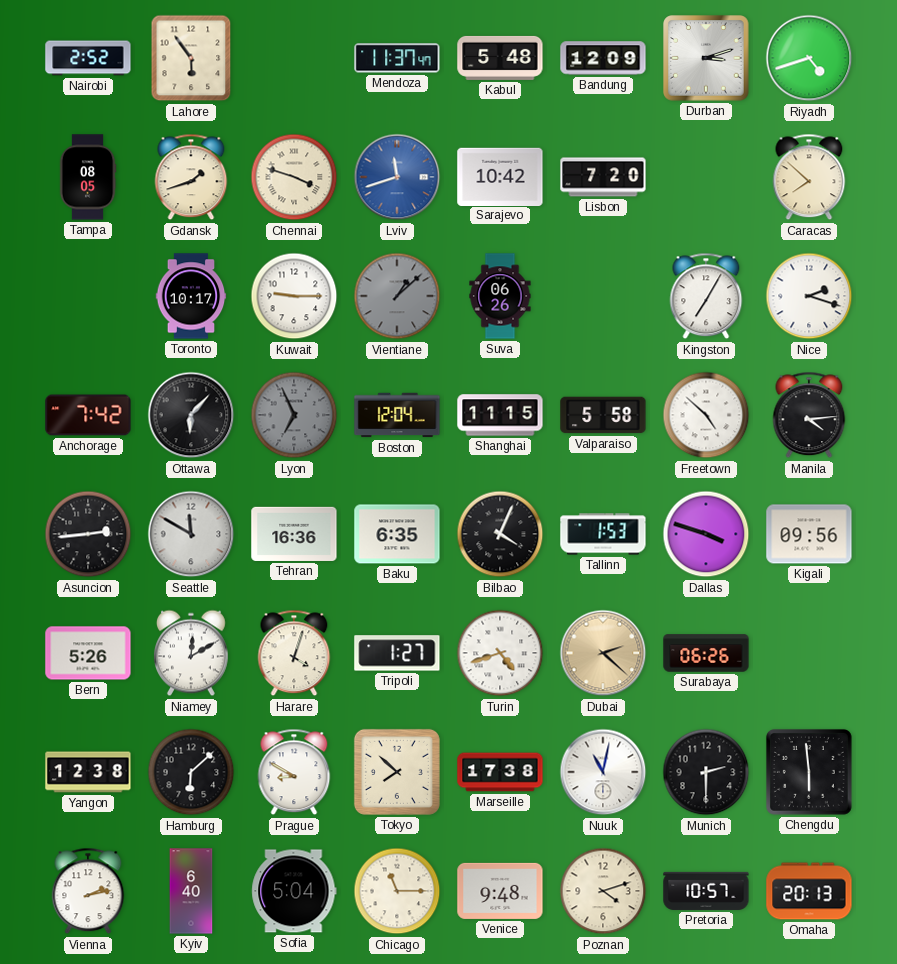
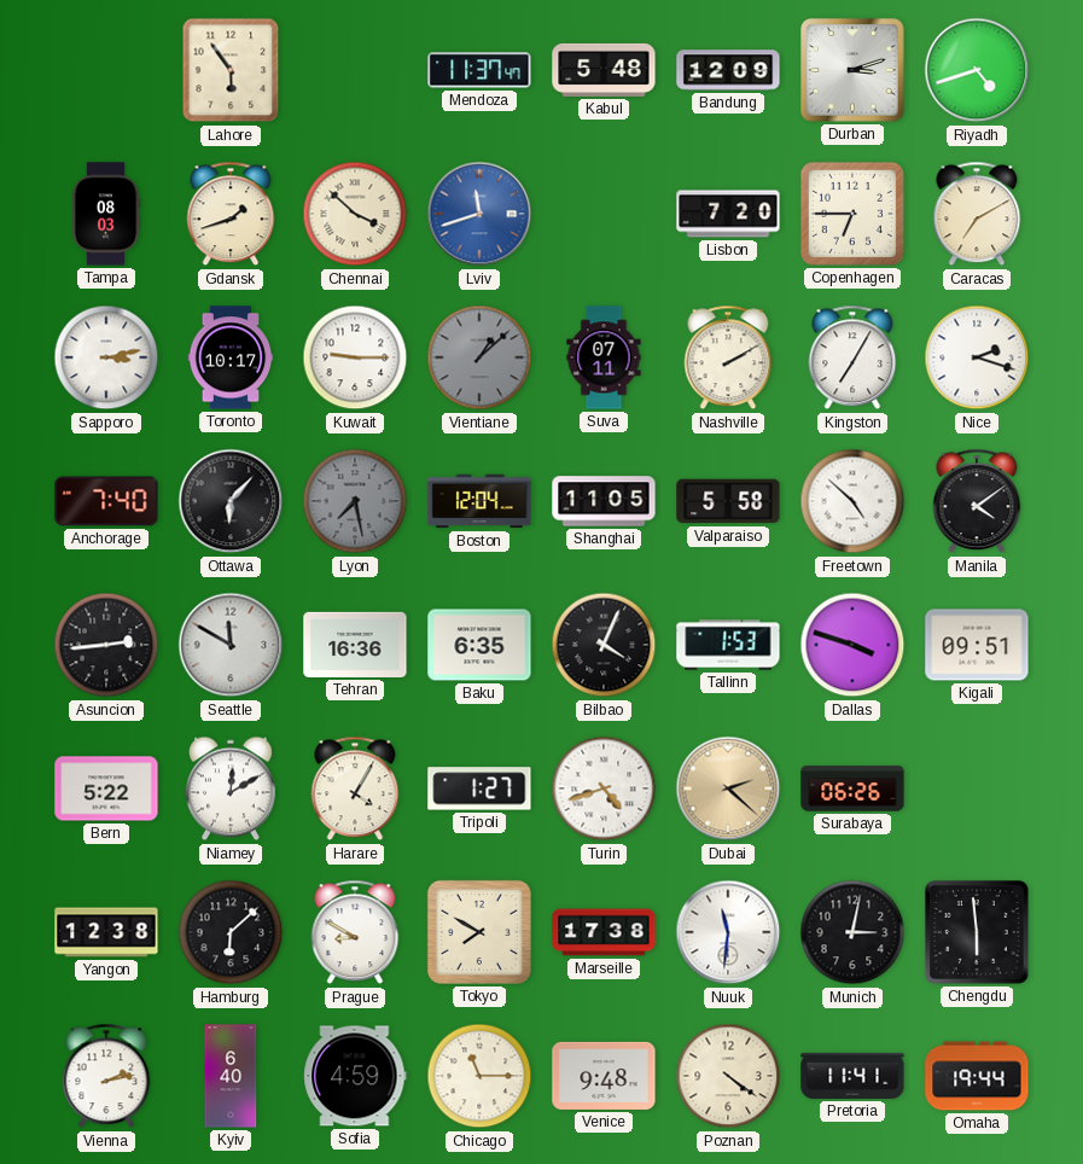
Nairobi: 2:52 -> none
Tampa: 08:05 -> 08:03
Chennai: 3:48 -> 3:52
Sarajevo: 10:42 -> none
Copenhagen: none -> 6:45
Caracas: 7:52 -> 7:10
Sapporo: none -> 3:13
Suva: 06:26 -> 07:11
Nashville: none -> 2:10
Anchorage: 7:42 -> 7:40
Lyon: 6:56 -> 7:28
Shanghai: 11:15 -> 11:05
Manila: 4:14 -> 4:09
Kigali: 09:56 -> 09:51
Bern: 5:26 -> 5:22
Harare: 4:03 -> 4:05
Tokyo: 7:52 -> 7:50
Nuuk: 11:02 -> 11:31
Munich: 2:30 -> 3:02
Sofia: 5:04 -> 4:59
Poznan: 4:12 -> 4:21
Pretoria: 10:57 -> 11:41
Omaha: 20:13 -> 19:44
